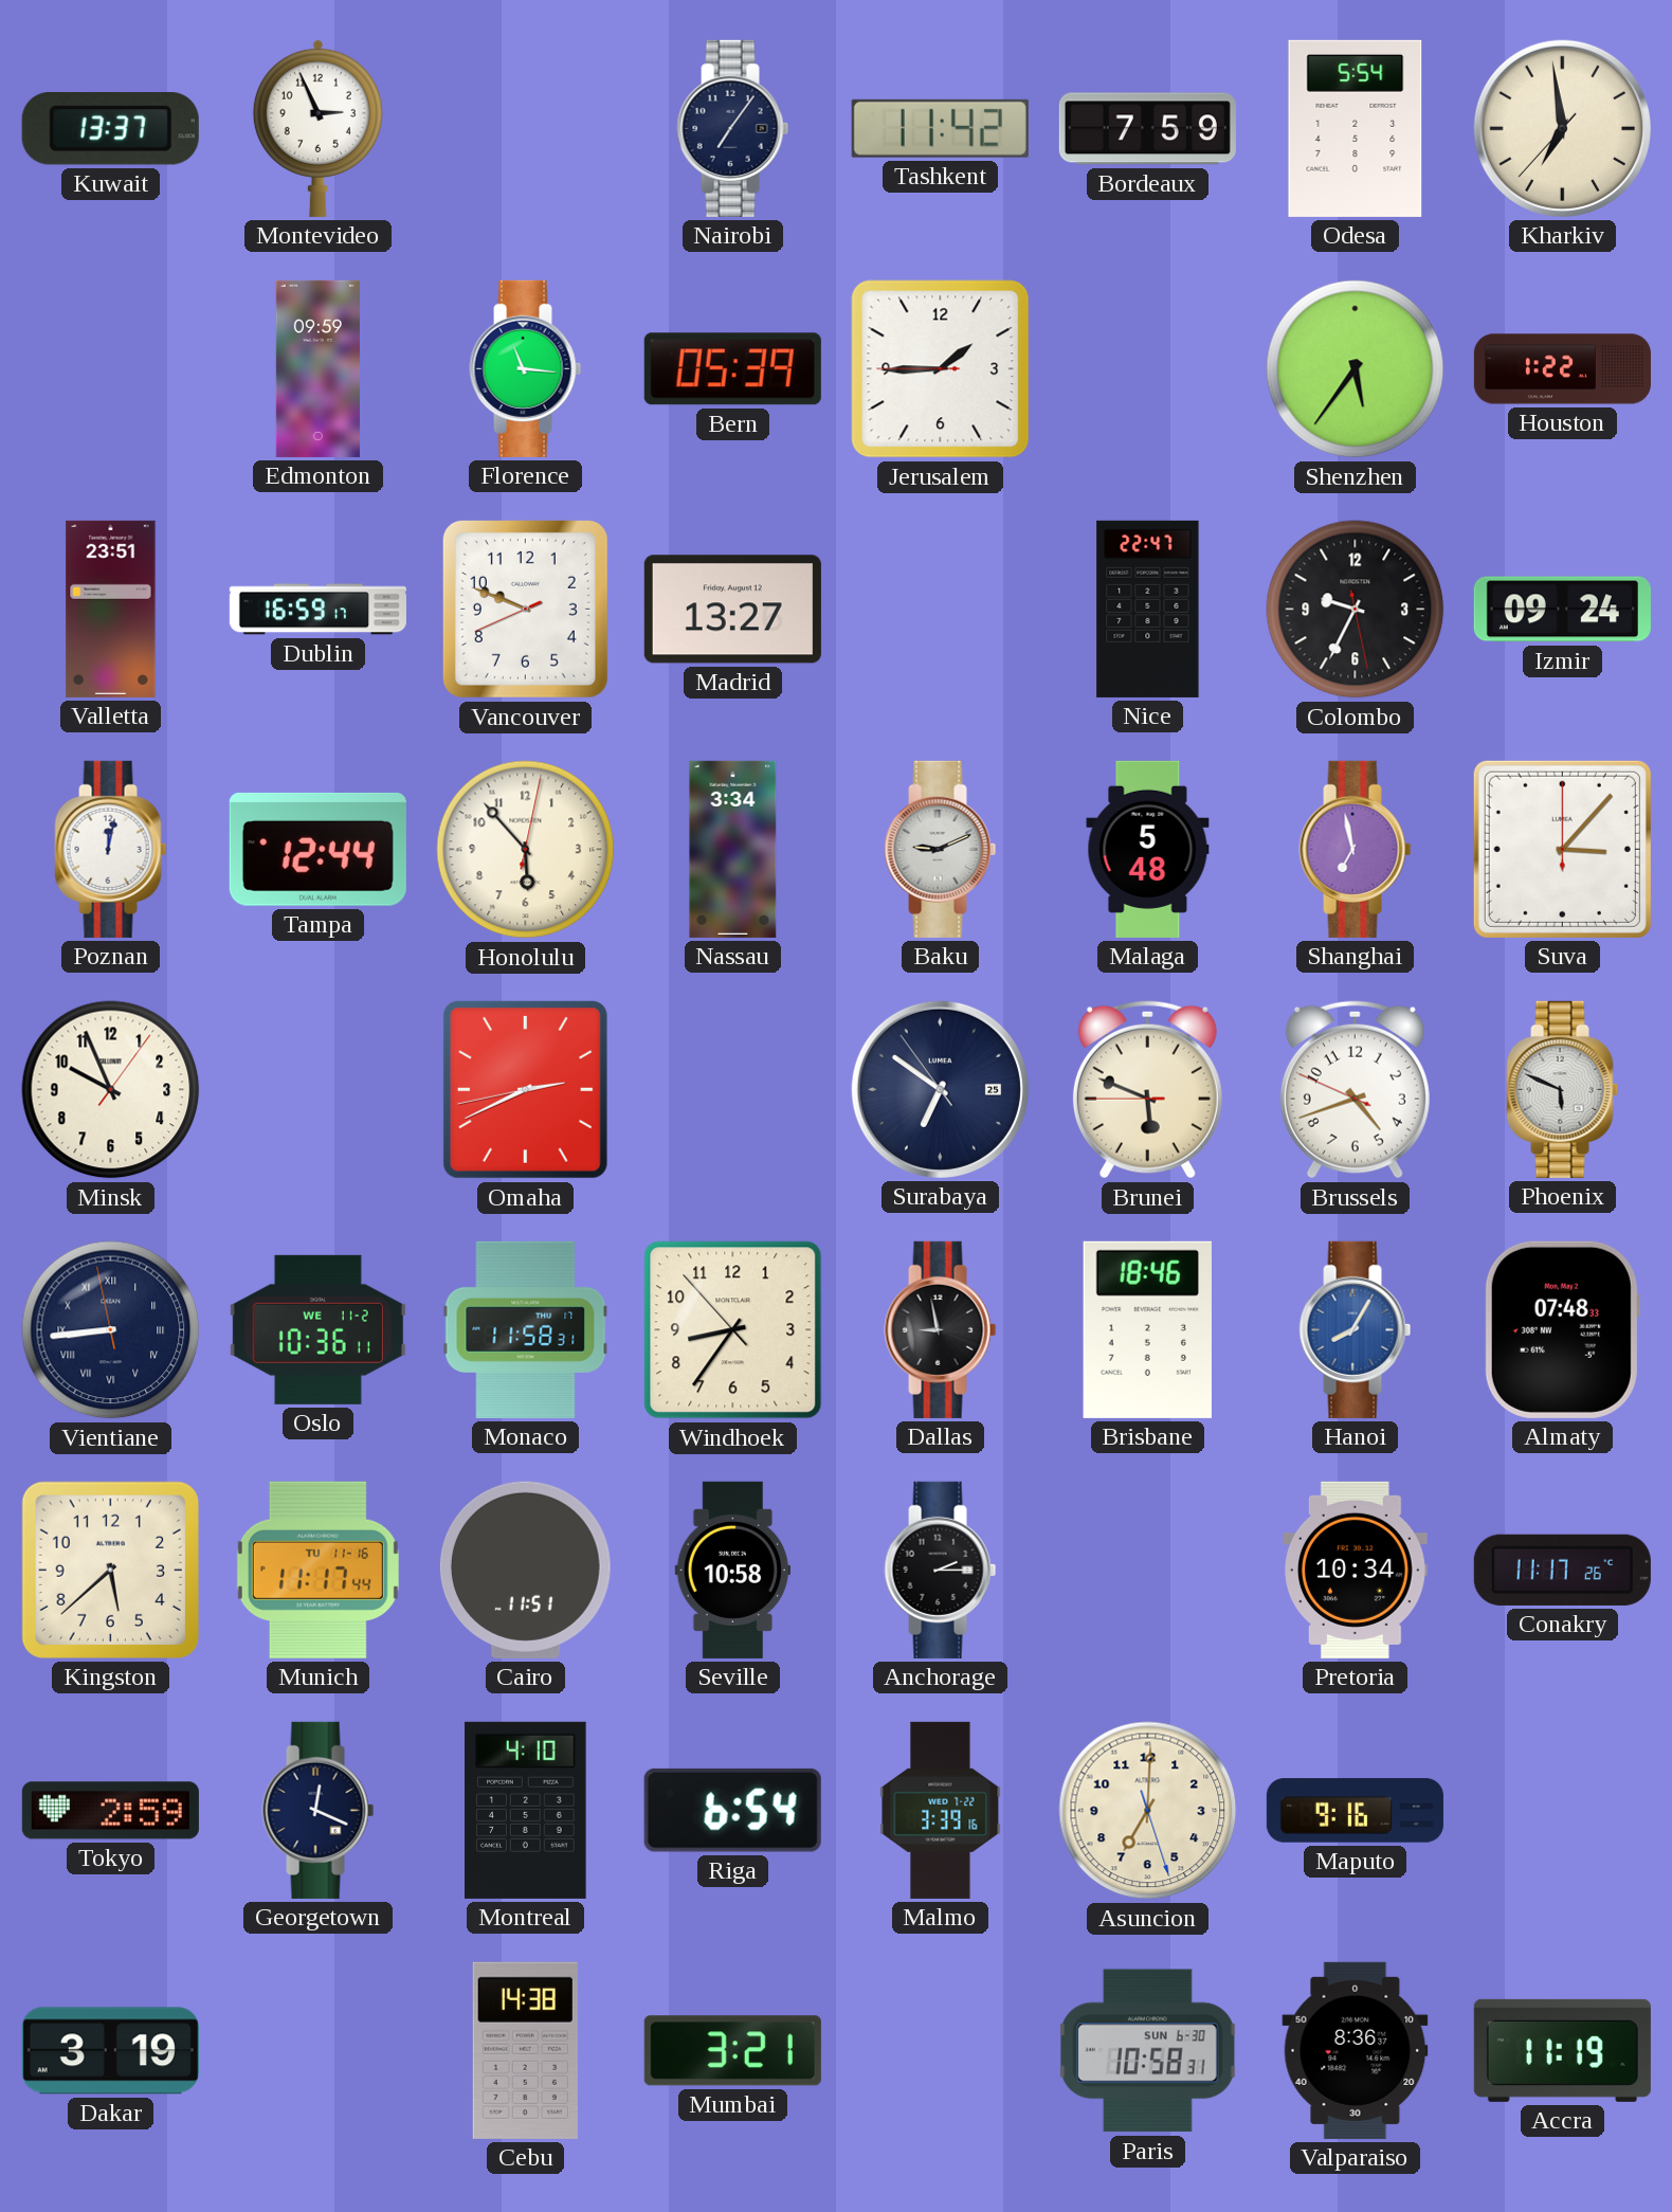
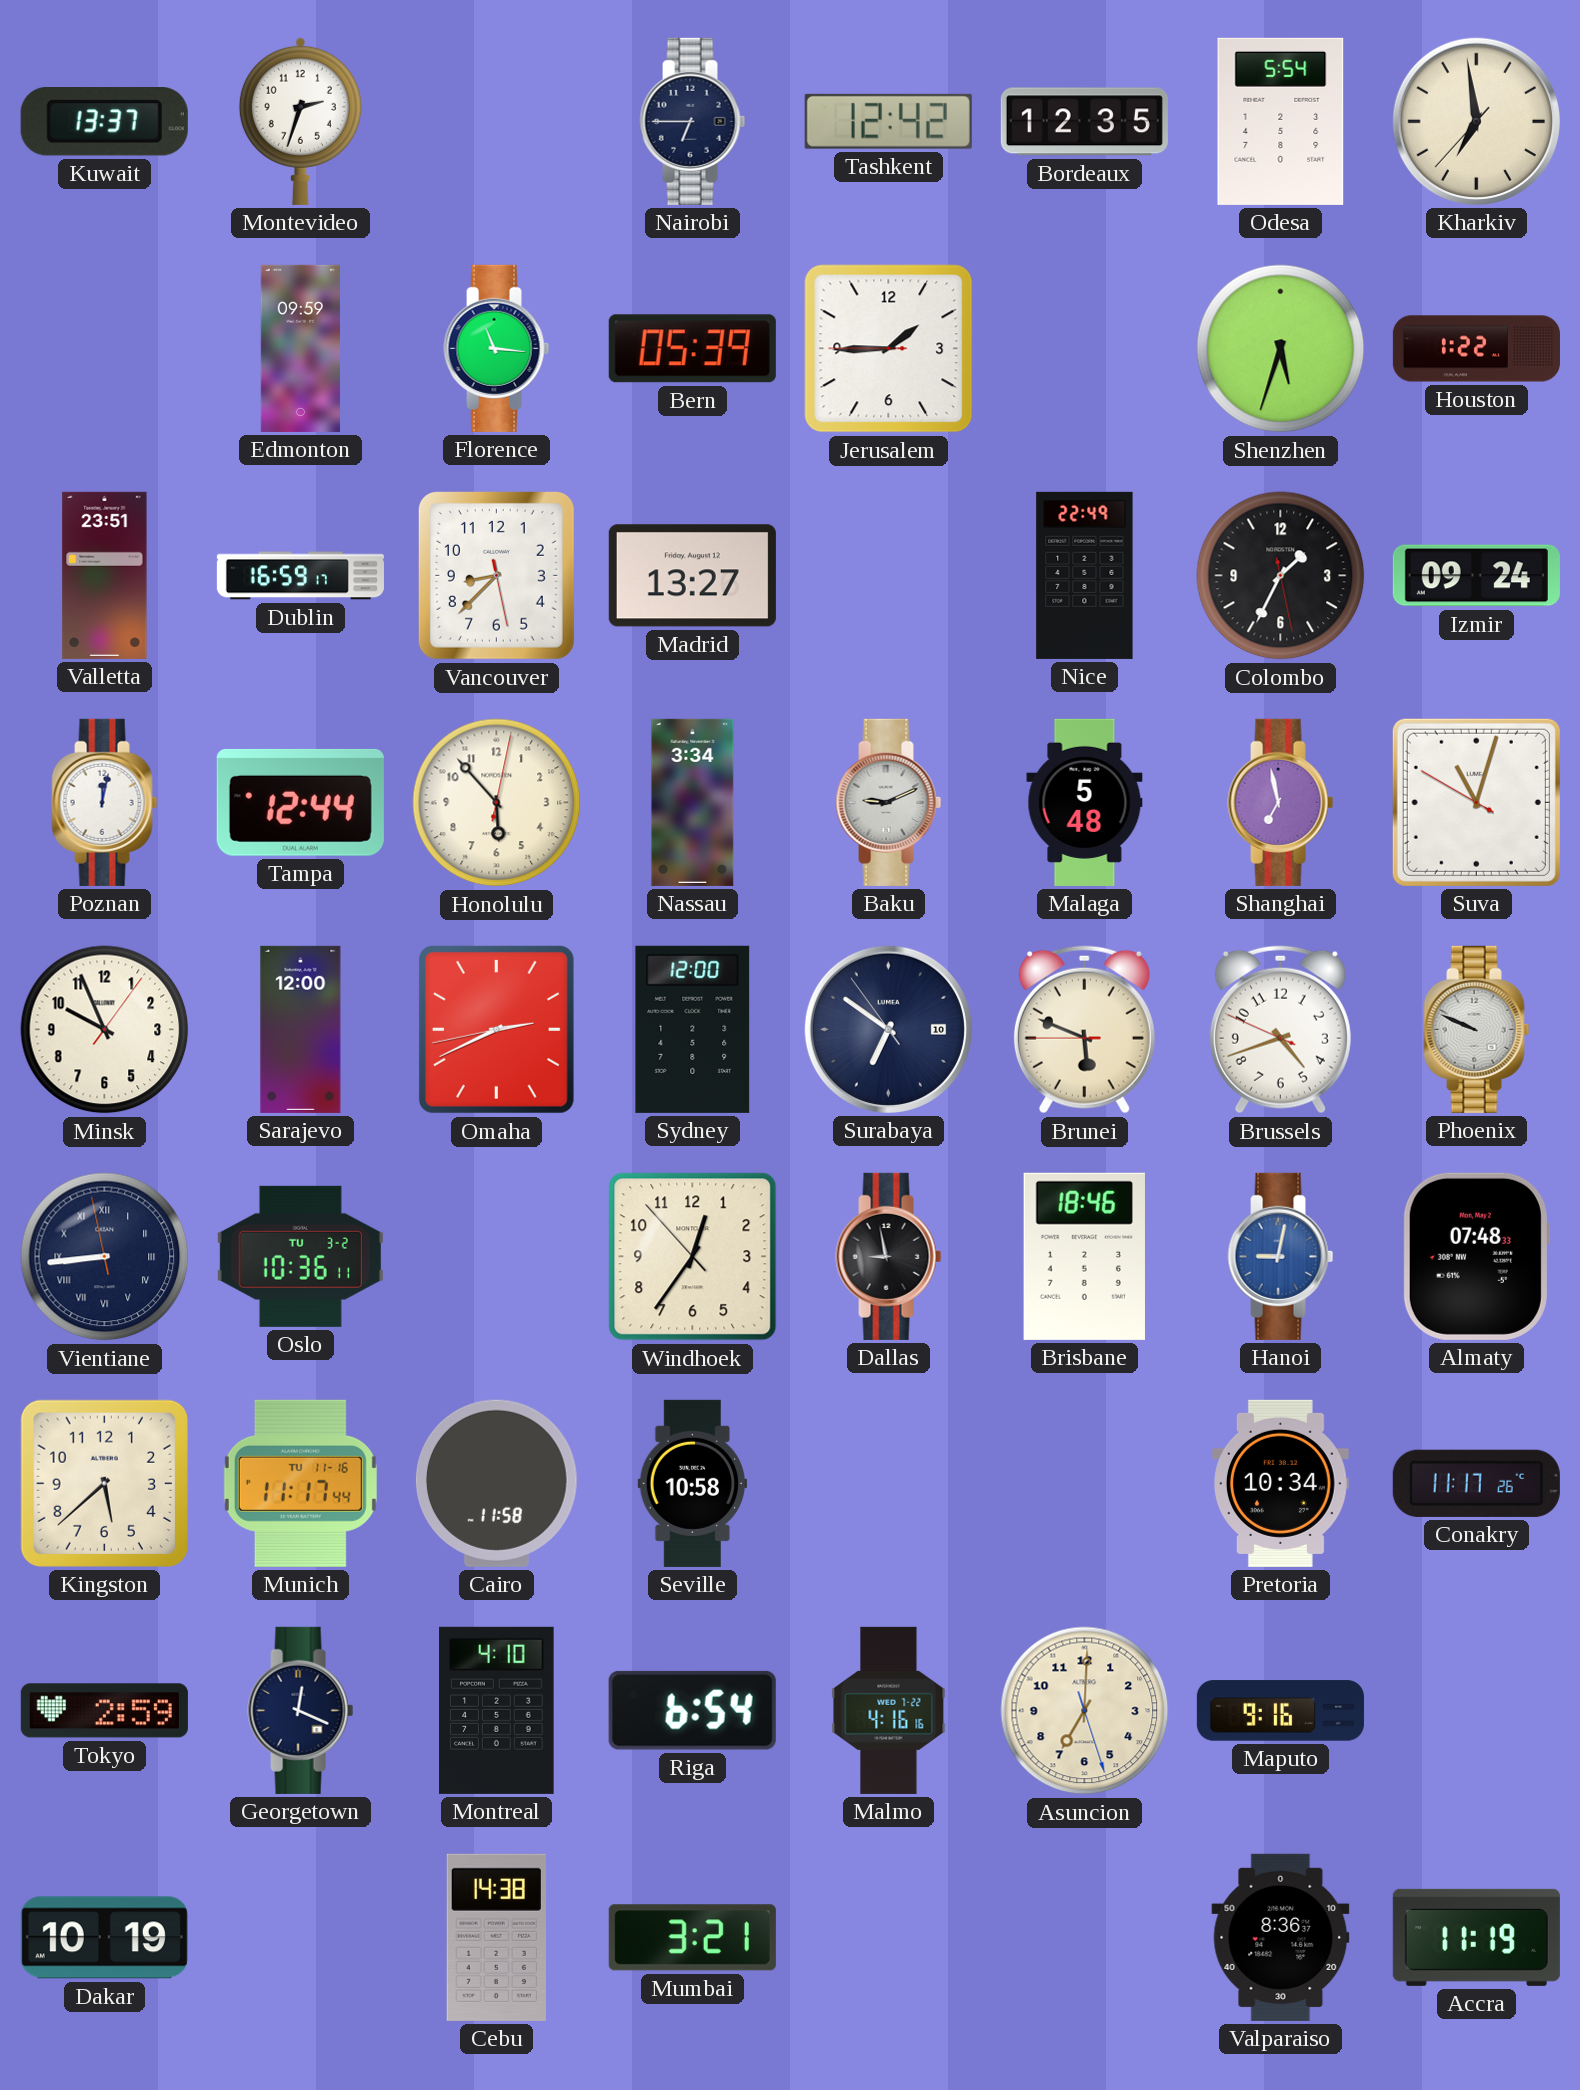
Montevideo: 2:56 -> 2:33
Nairobi: 7:06 -> 6:45
Tashkent: 11:42 -> 12:42
Bordeaux: 7:59 -> 12:35
Shenzhen: 5:36 -> 5:33
Vancouver: 9:48 -> 8:37
Nice: 22:47 -> 22:49
Colombo: 9:34 -> 1:34
Suva: 3:07 -> 11:02
Sarajevo: none -> 12:00
Sydney: none -> 12:00
Surabaya date: 25 -> 10
Phoenix: 5:49 -> 9:49
Oslo date: WE 11-2 -> TU 3-2
Monaco: 11:58 -> none
Windhoek: 8:35 -> 12:35
Hanoi: 8:05 -> 9:02
Cairo: 11:51 -> 11:58
Anchorage: 2:15 -> none
Malmo: 3:39 -> 4:16
Dakar: 3:19 -> 10:19
Paris: 10:58 -> none
